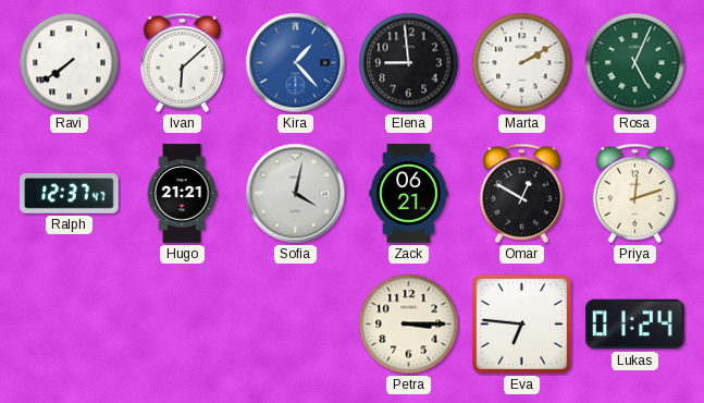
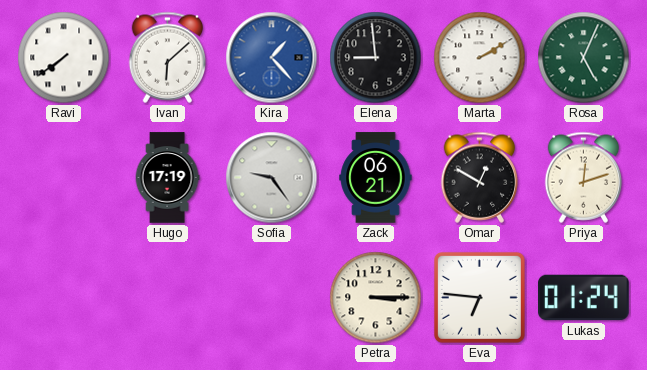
Ralph: 12:37 -> none
Hugo: 21:21 -> 17:19
Sofia: 4:02 -> 9:24
